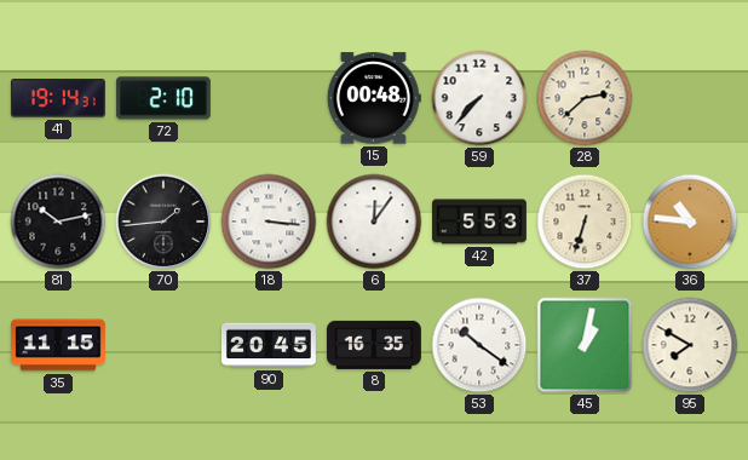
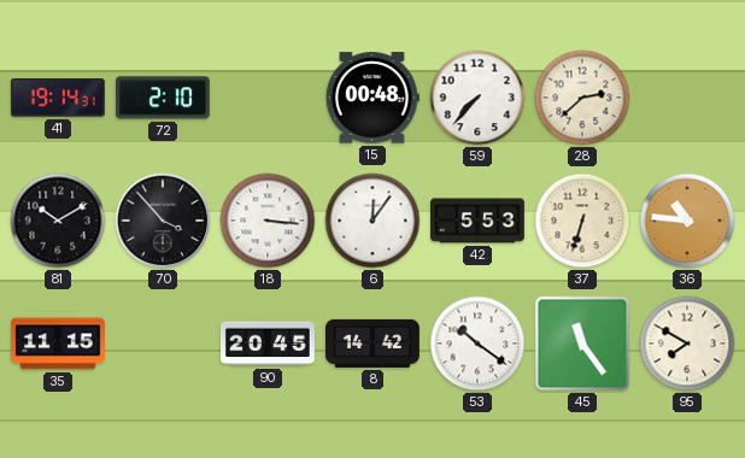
81: 10:13 -> 10:10
70: 1:44 -> 3:53
8: 16:35 -> 14:42
45: 1:02 -> 11:24
